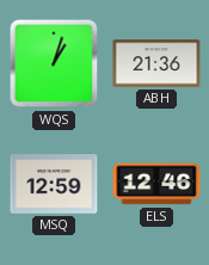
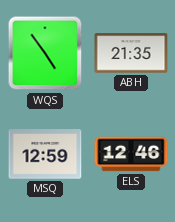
WQS: 1:03 -> 4:54
ABH: 21:36 -> 21:35
